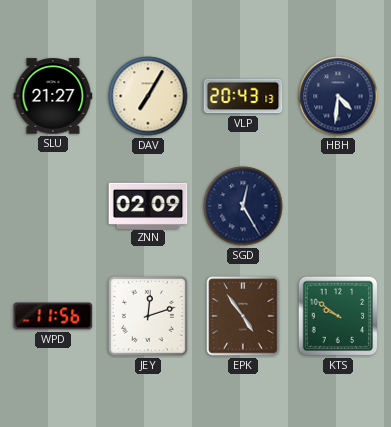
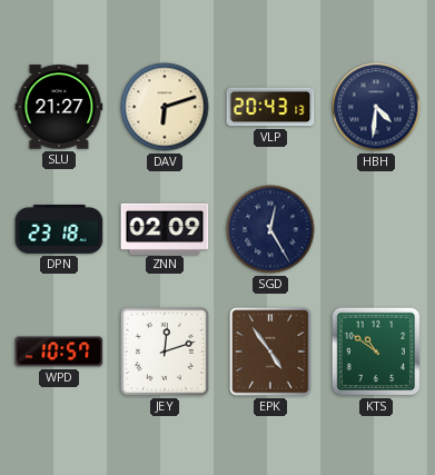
DAV: 7:05 -> 6:12
DPN: none -> 23:18
WPD: 11:56 -> 10:57
KTS: 9:51 -> 10:51
